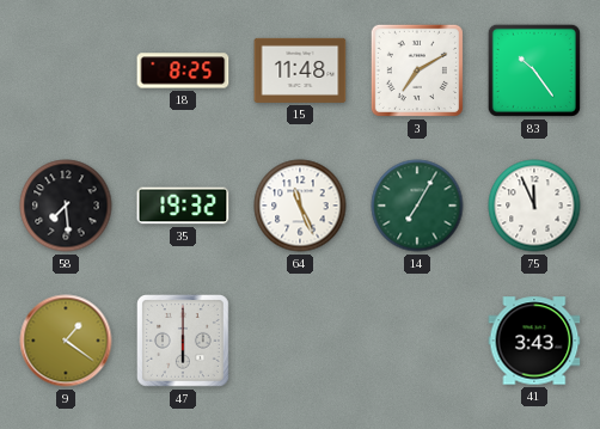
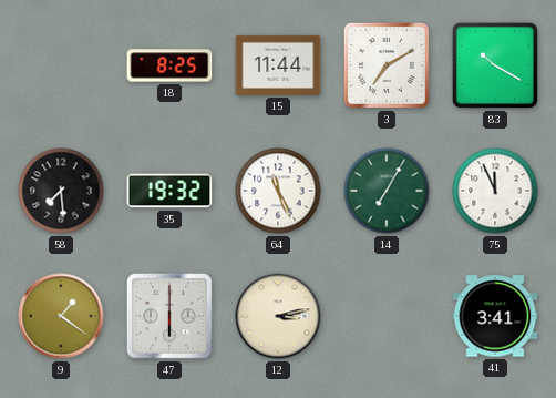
15: 11:48 -> 11:44
83: 10:24 -> 10:20
12: none -> 3:13
41: 3:43 -> 3:41
